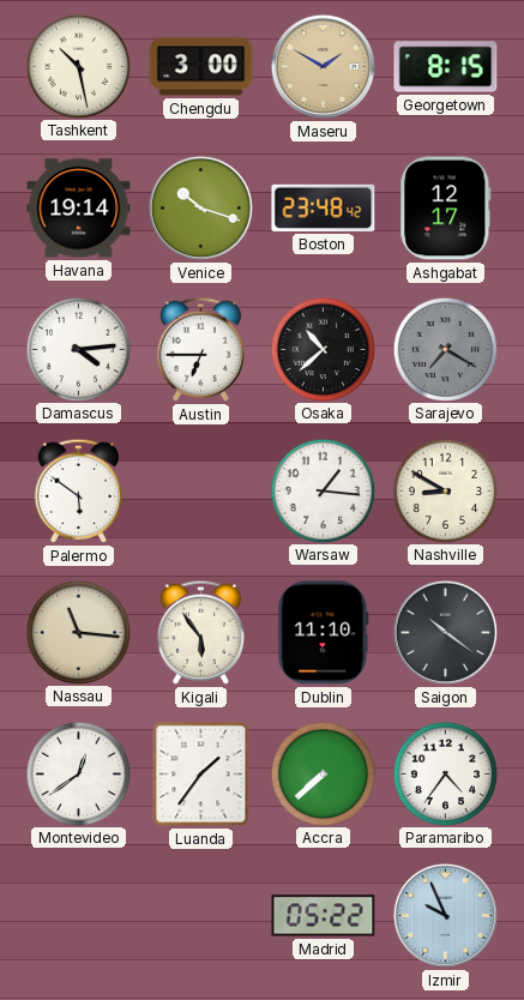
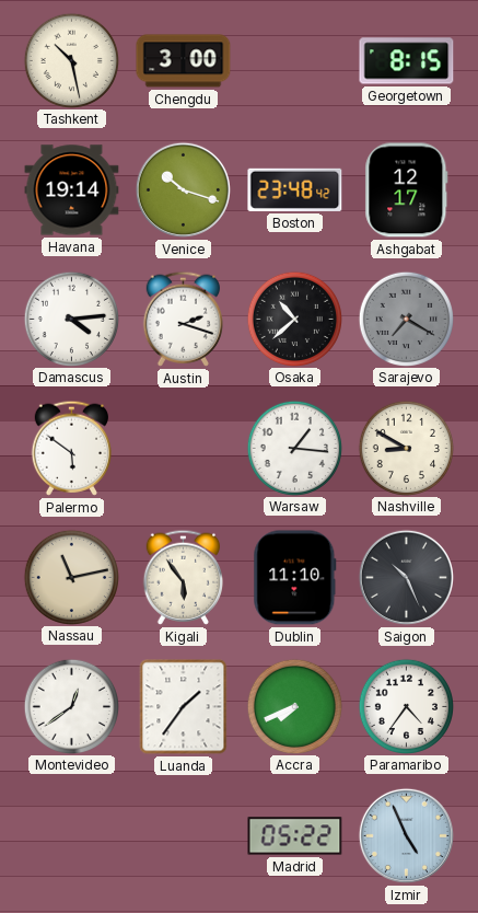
Maseru: 1:50 -> none
Austin: 6:45 -> 2:18
Nassau: 11:16 -> 11:13
Saigon: 10:21 -> 10:26
Accra: 7:38 -> 7:41
Izmir: 9:56 -> 4:56
